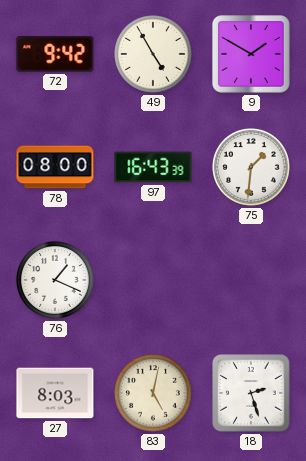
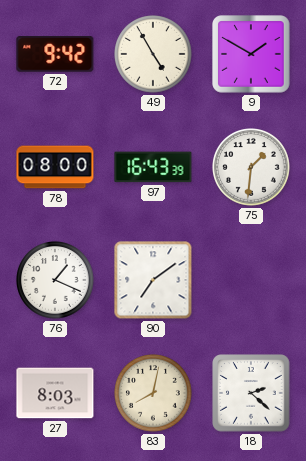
90: none -> 7:09
83: 5:02 -> 8:02
18: 2:27 -> 2:22
